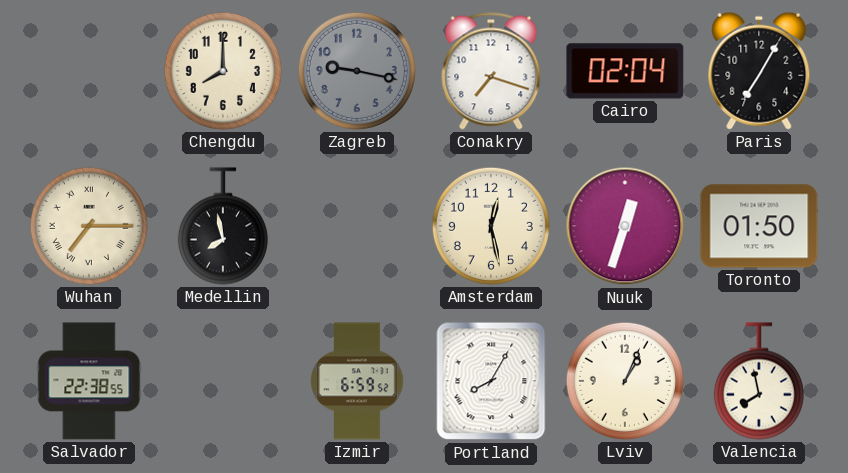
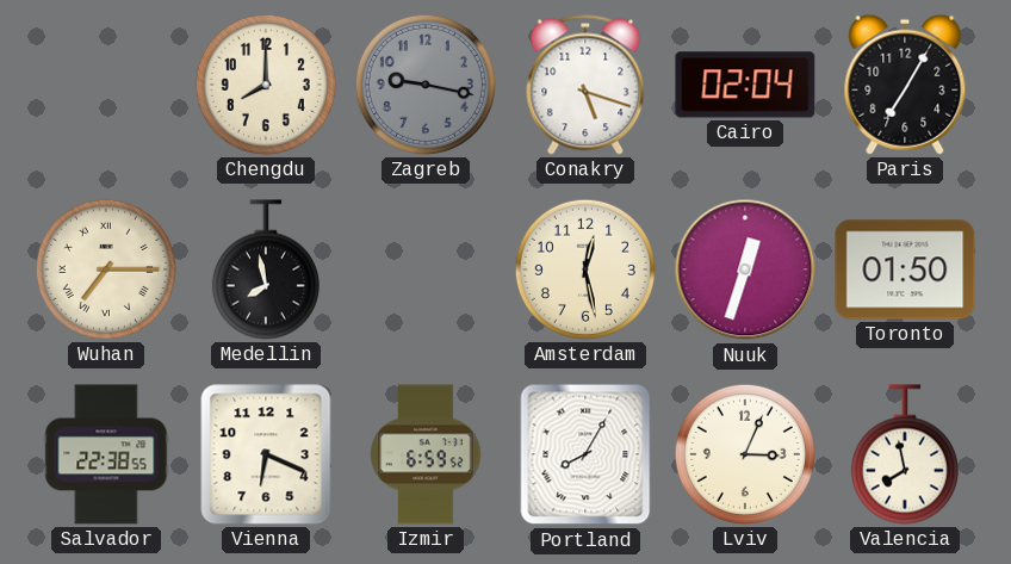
Conakry: 7:18 -> 5:18
Vienna: none -> 6:19
Lviv: 1:04 -> 3:04
